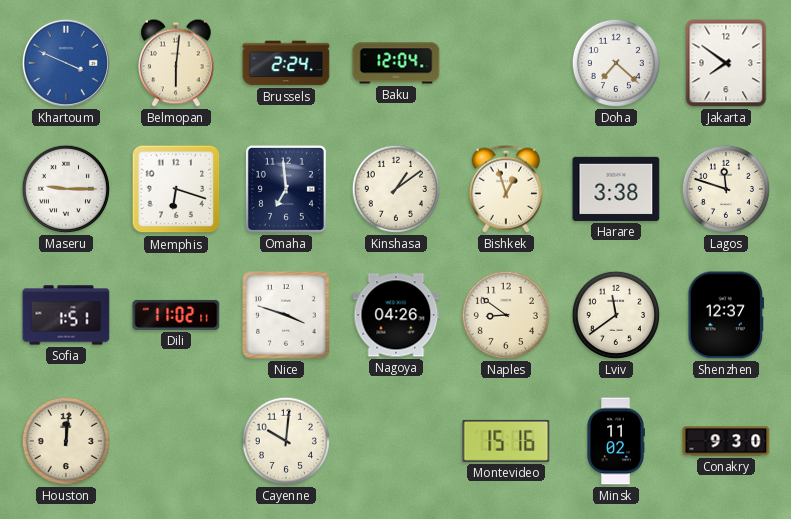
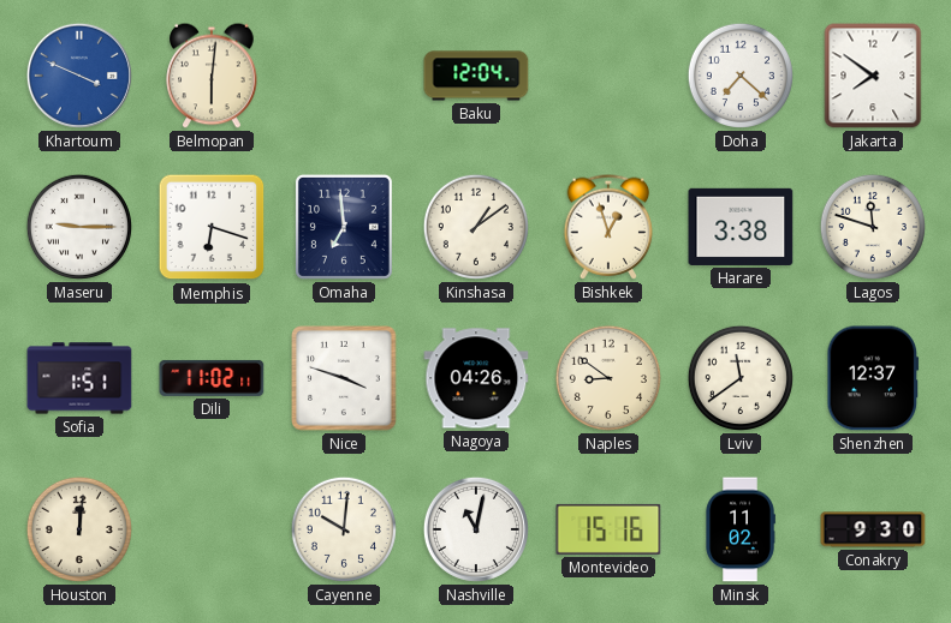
Brussels: 2:24 -> none
Nashville: none -> 11:02
